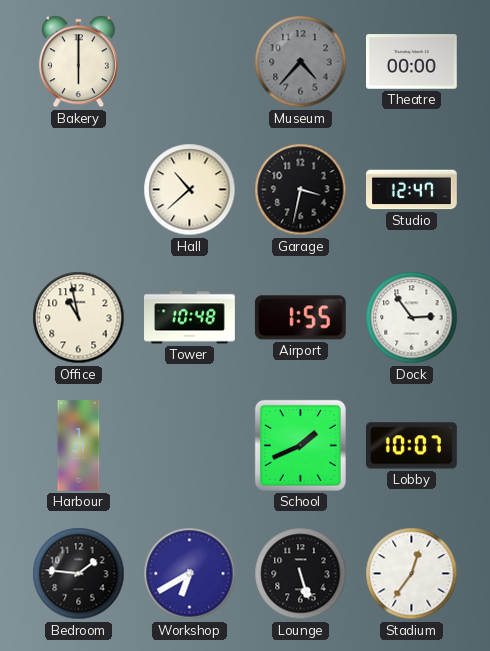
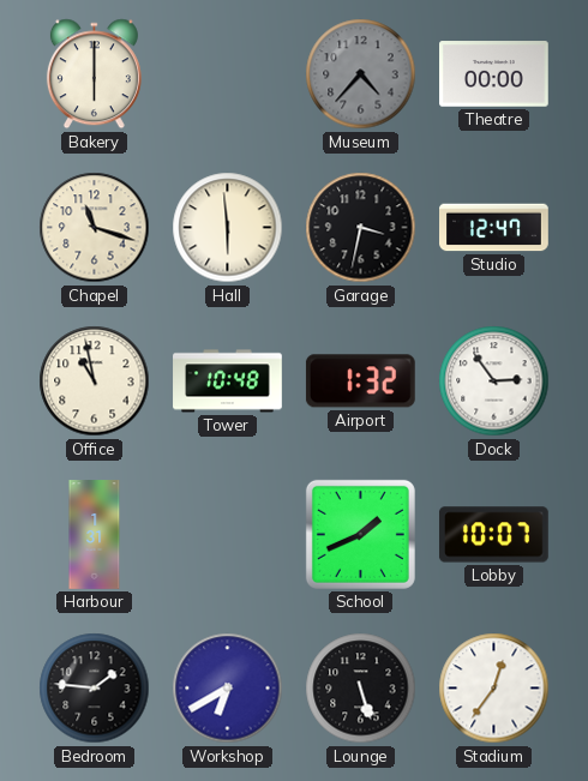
Chapel: none -> 11:18
Hall: 10:38 -> 5:59
Airport: 1:55 -> 1:32
